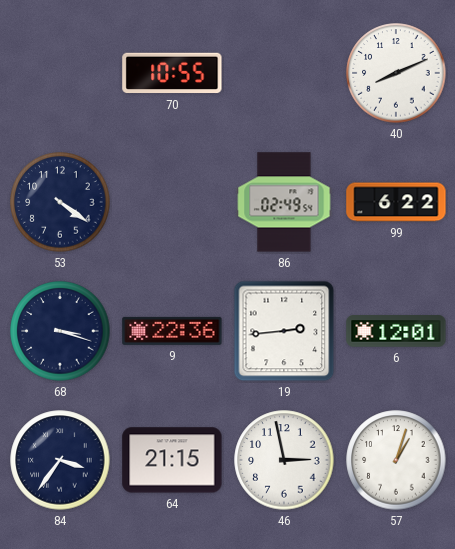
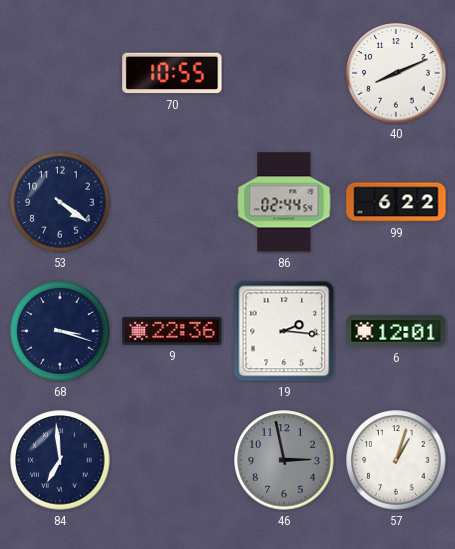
86: 02:49 -> 02:44
19: 2:44 -> 2:16
84: 3:36 -> 6:59
64: 21:15 -> none
46 dial: white -> grey
